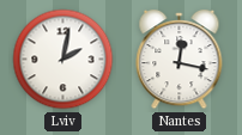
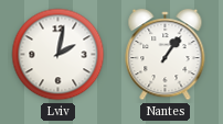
Nantes: 12:17 -> 1:06
